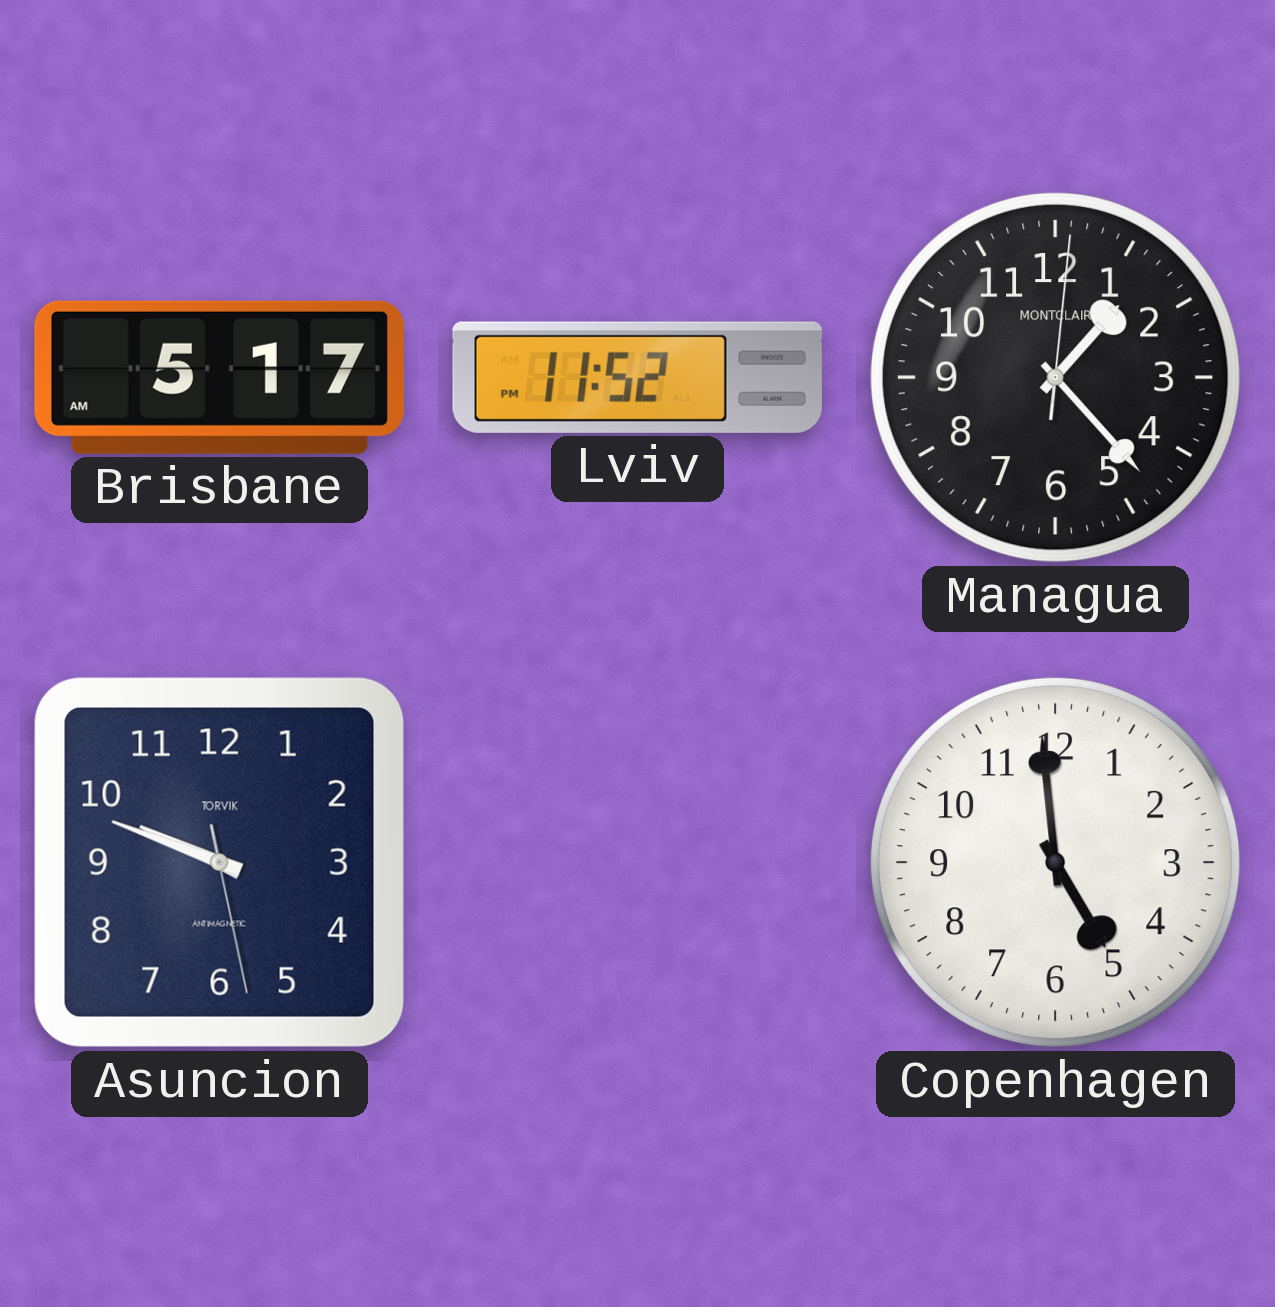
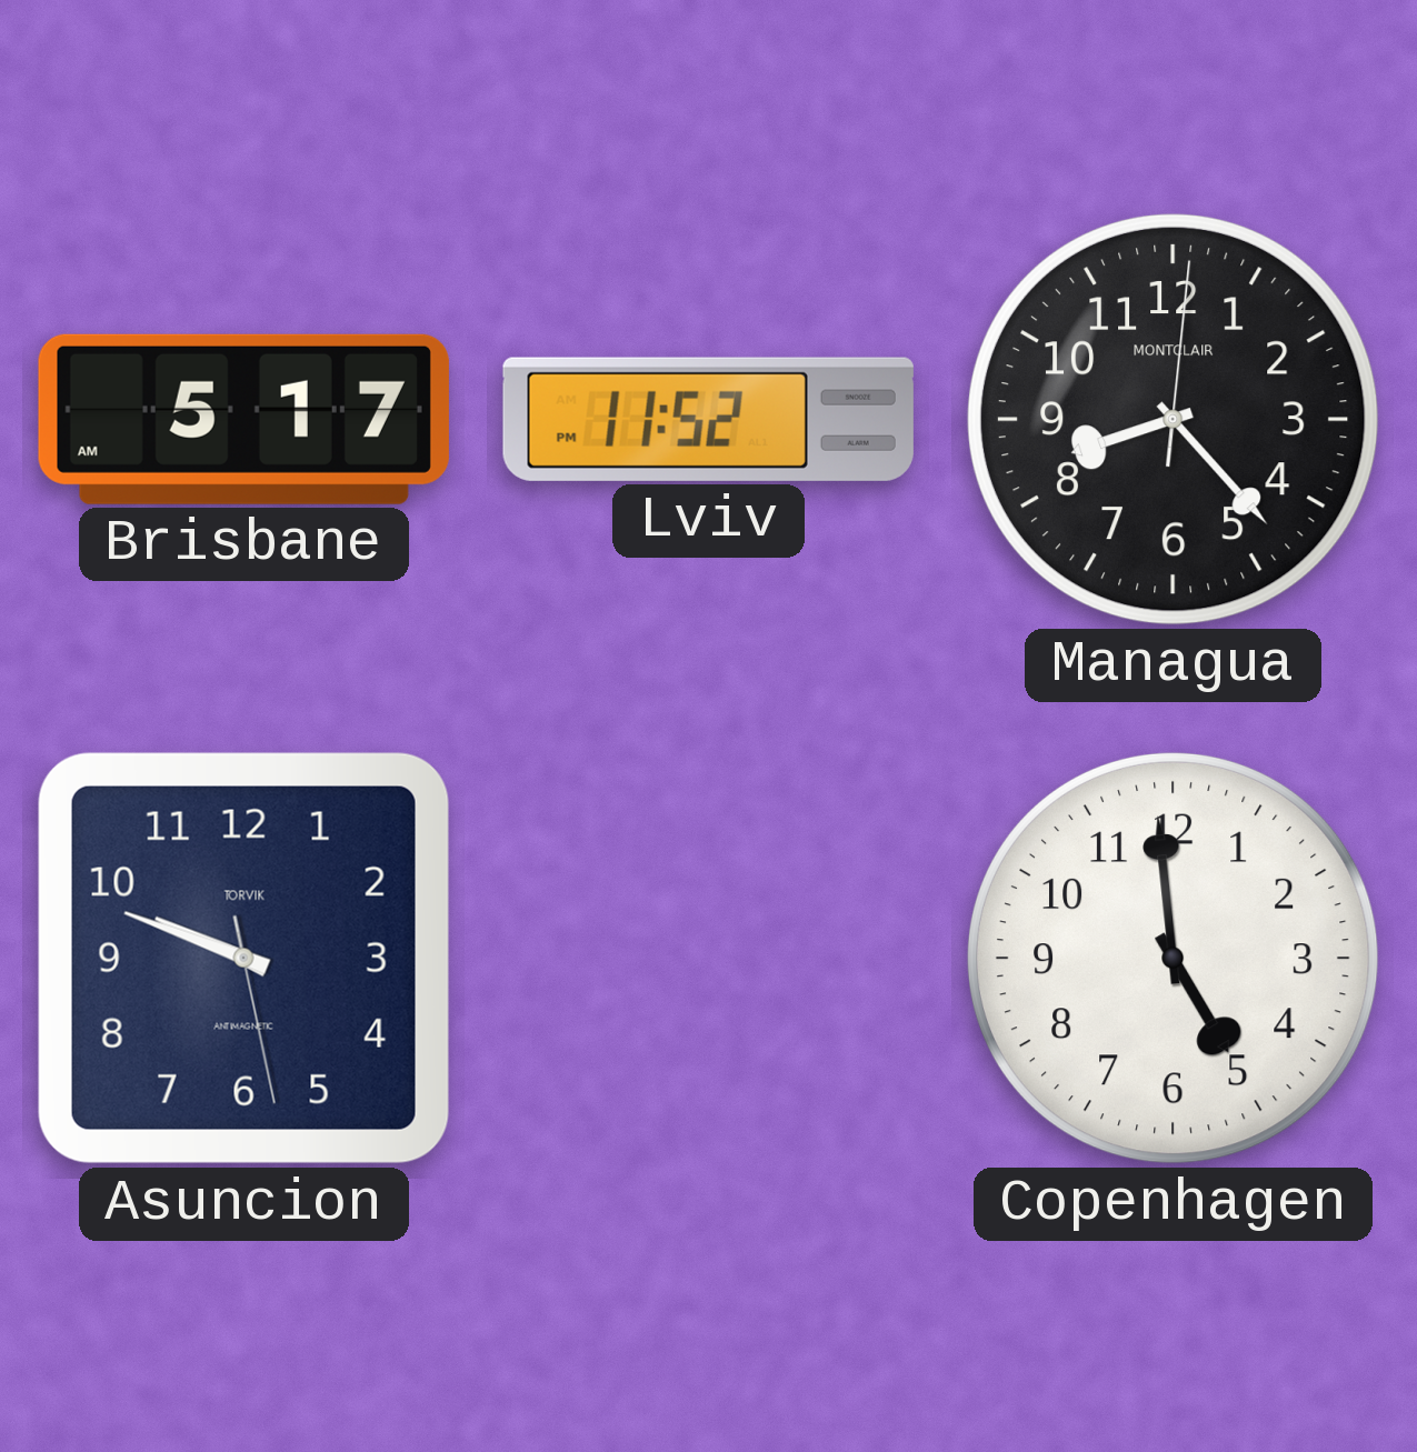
Managua: 1:23 -> 8:23
